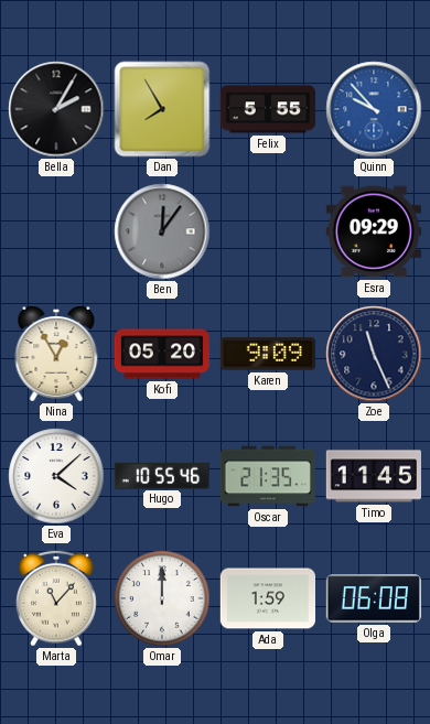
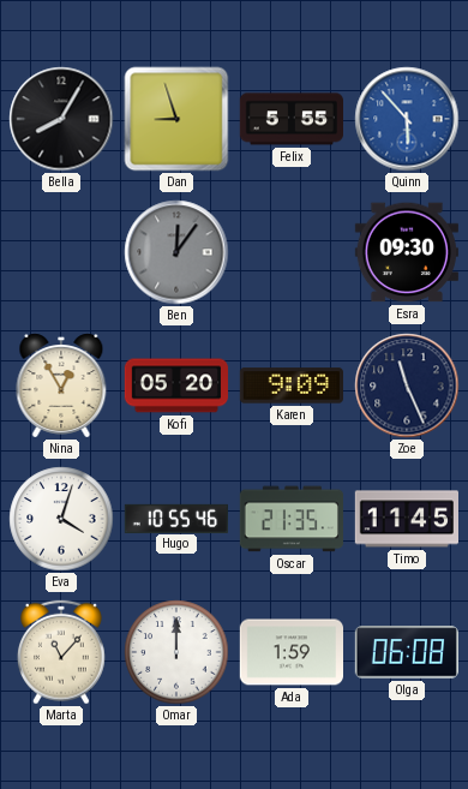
Bella: 2:05 -> 8:05
Dan: 7:55 -> 8:57
Quinn: 9:53 -> 5:53
Esra: 09:29 -> 09:30
Eva: 4:08 -> 4:03
